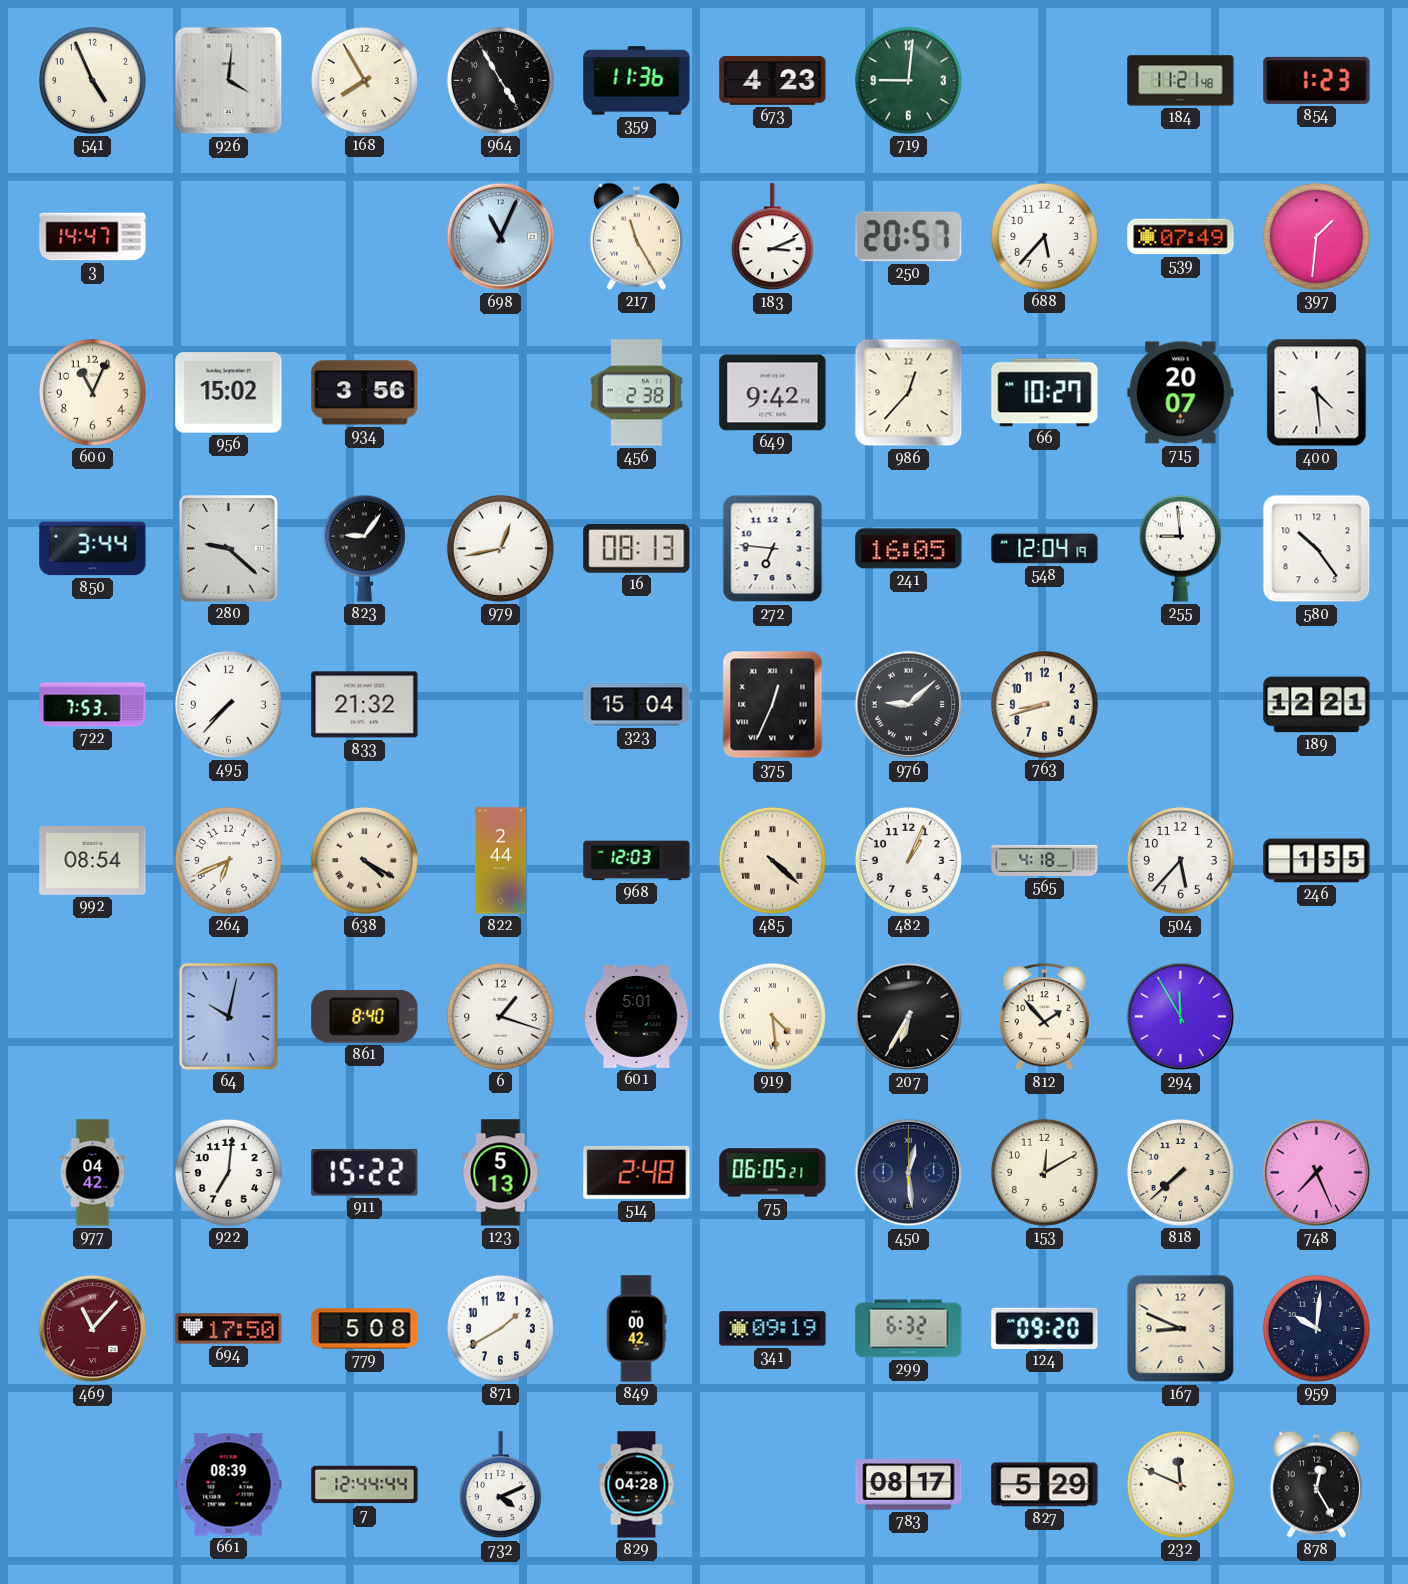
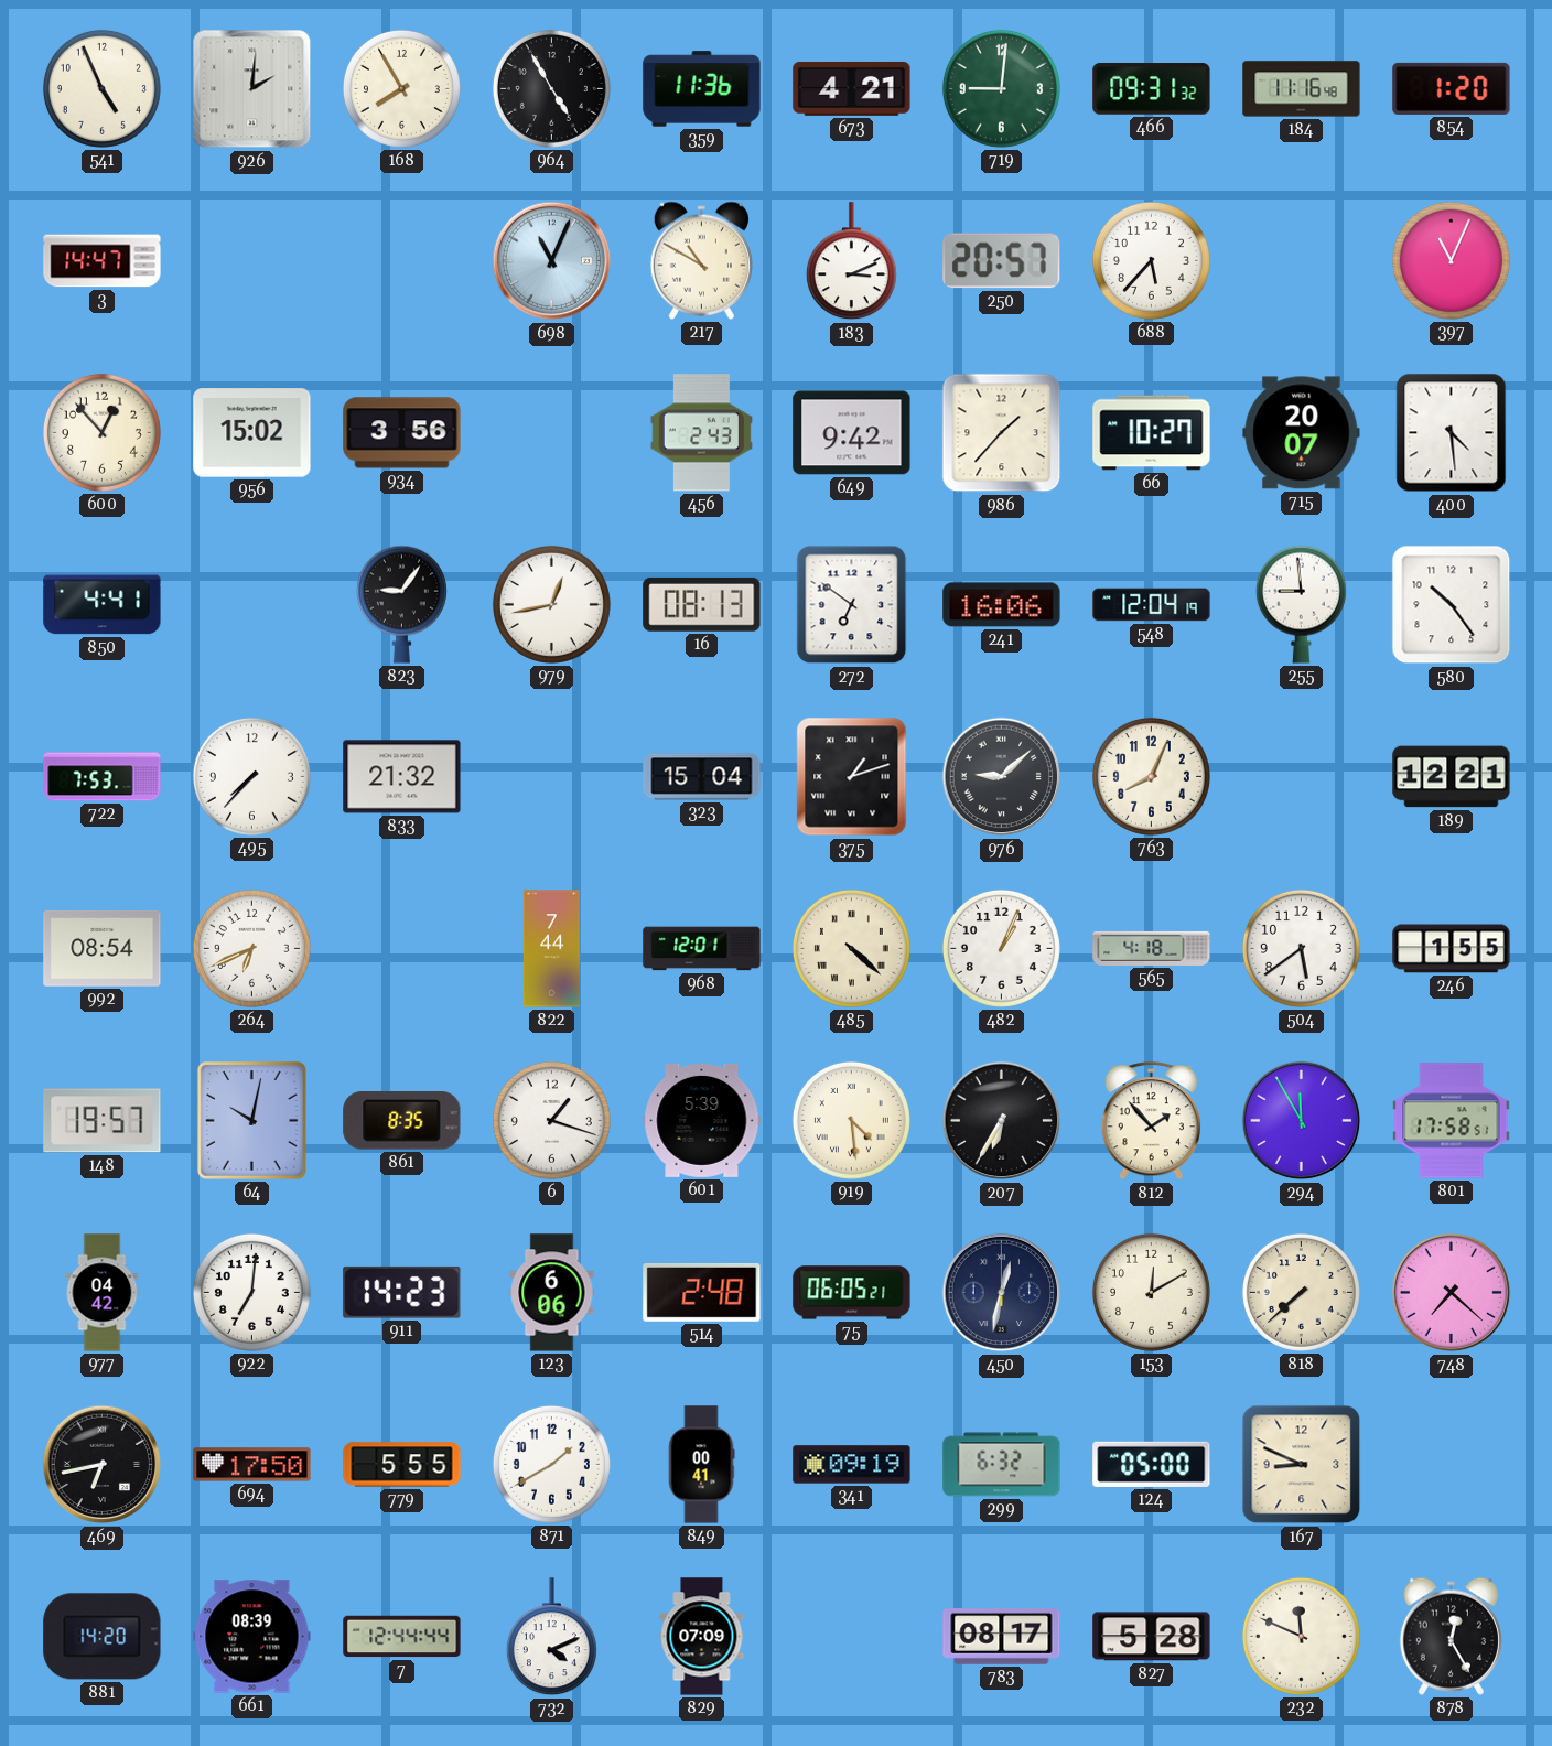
926: 4:01 -> 2:01
673: 4:23 -> 4:21
466: none -> 09:31
184: 11:21 -> 11:16
854: 1:23 -> 1:20
217: 11:25 -> 10:50
539: 07:49 -> none
397: 1:31 -> 11:04
600: 11:04 -> 12:53
456: 2:38 -> 2:43
986: 12:37 -> 1:37
850: 3:44 -> 4:41
280: 9:22 -> none
272: 6:46 -> 6:51
241: 16:05 -> 16:06
375: 12:34 -> 1:12
763: 8:42 -> 8:04
638: 4:20 -> none
822: 2:44 -> 7:44
968: 12:03 -> 12:01
504: 5:37 -> 5:39
148: none -> 19:57
861: 8:40 -> 8:35
601: 5:01 -> 5:39
801: none -> 17:58
911: 15:22 -> 14:23
123: 5:13 -> 6:06
450: 12:29 -> 12:32
748: 7:26 -> 7:22
469: 11:07 -> 6:43
469 dial: burgundy -> black
779: 5:08 -> 5:55
849: 00:42 -> 00:41
124: 09:20 -> 05:00
959: 10:01 -> none
881: none -> 14:20
829: 04:28 -> 07:09
827: 5:29 -> 5:28
